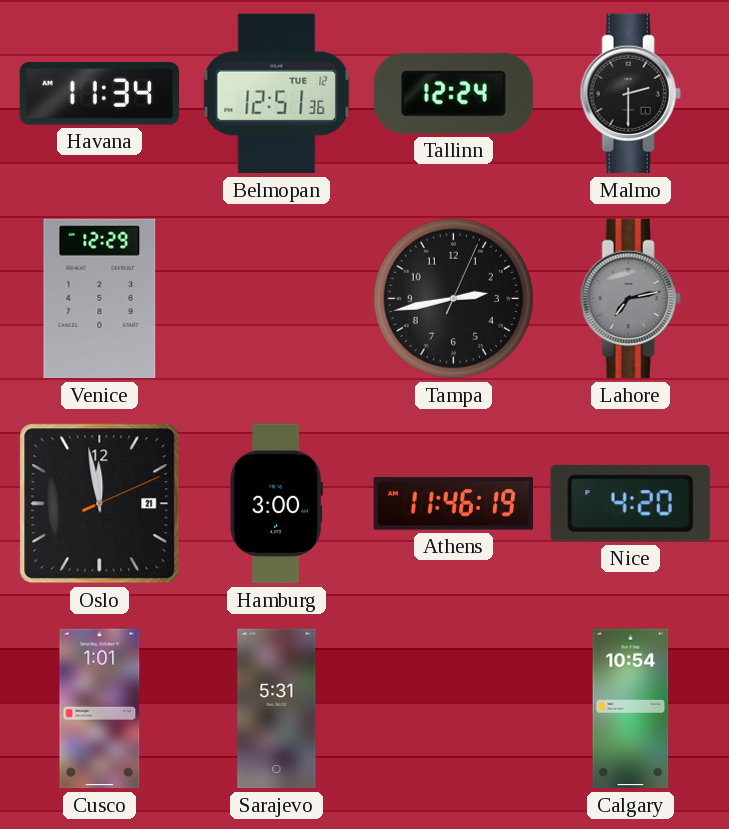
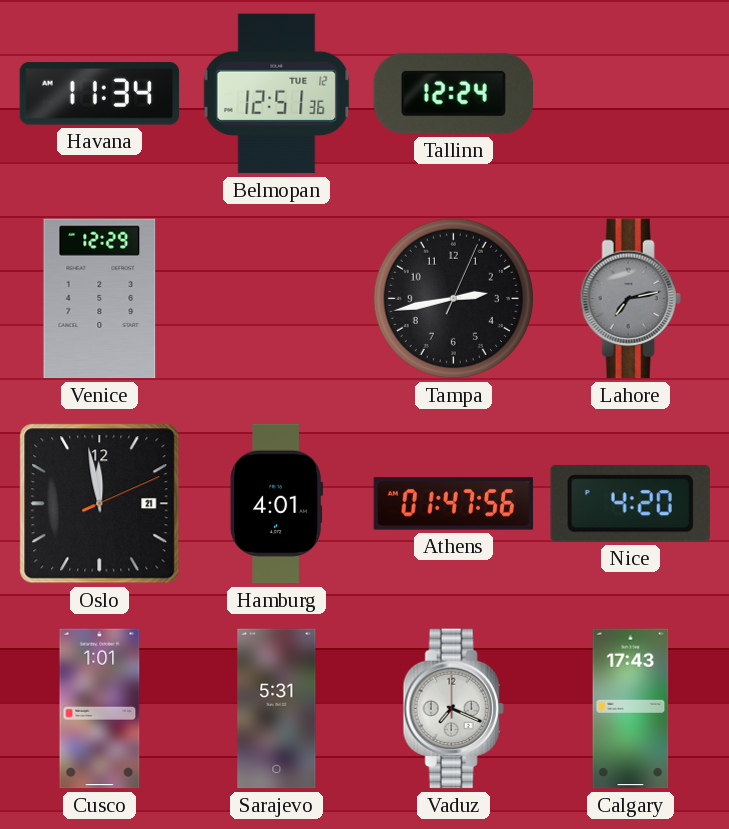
Malmo: 2:30 -> none
Hamburg: 3:00 -> 4:01
Athens: 11:46 -> 01:47
Vaduz: none -> 7:19
Calgary: 10:54 -> 17:43
